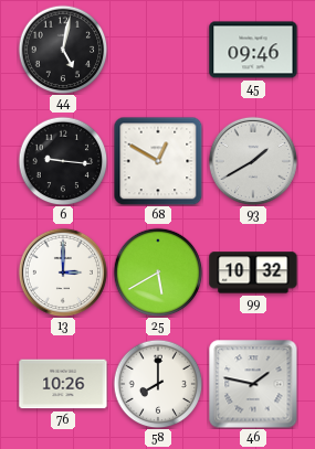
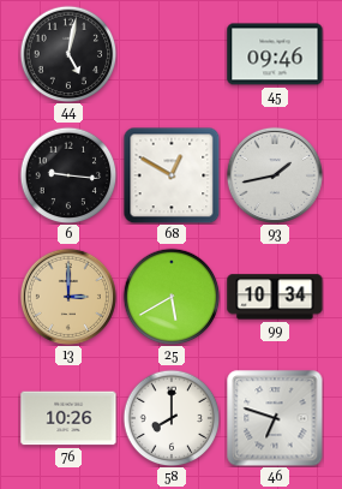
93: 1:40 -> 1:43
13 dial: white -> champagne
99: 10:32 -> 10:34
46: 1:47 -> 6:48
